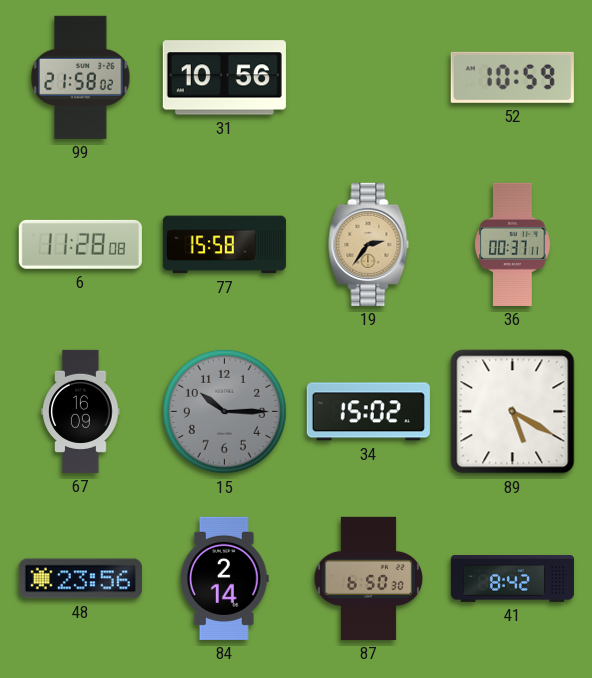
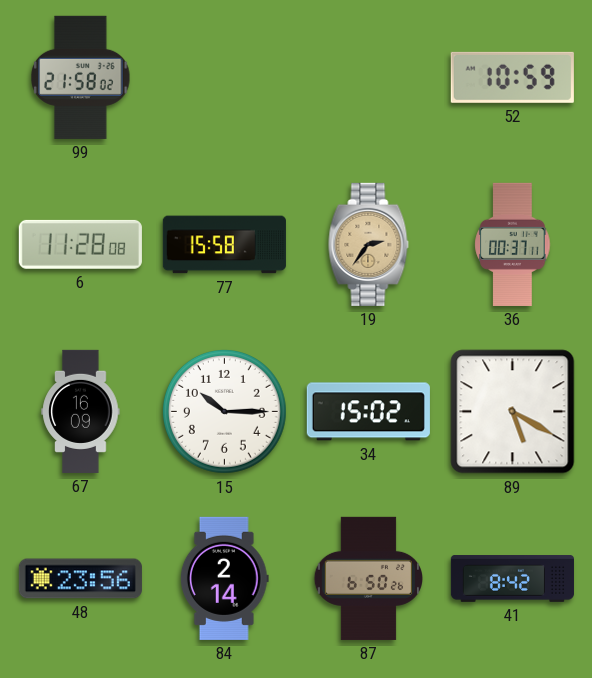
31: 10:56 -> none
15 dial: grey -> white
87: 6:50:30 -> 6:50:26
